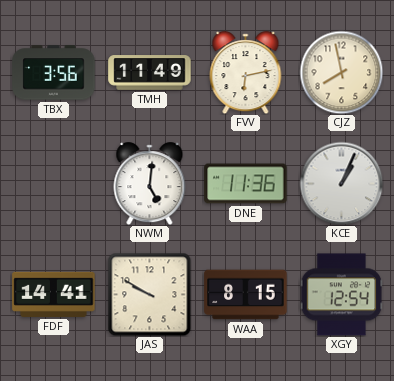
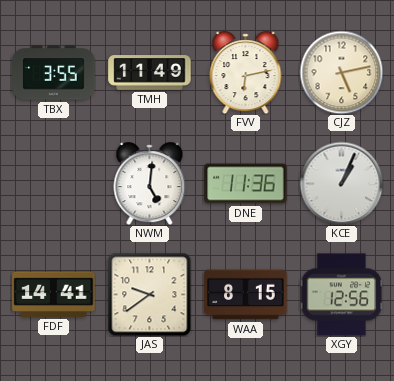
TBX: 3:56 -> 3:55
CJZ: 7:58 -> 5:13
JAS: 9:50 -> 9:39
XGY: 12:54 -> 12:56
